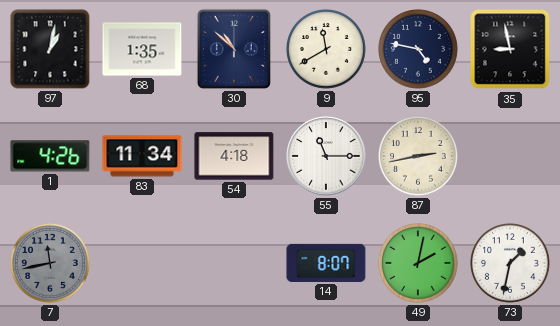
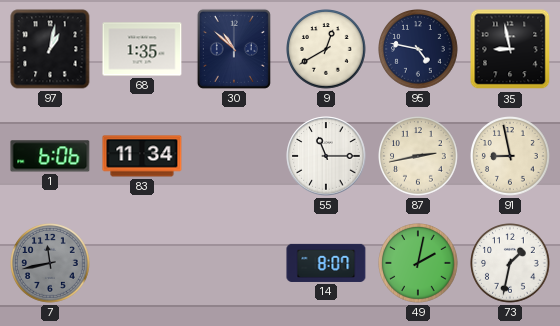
9: 11:40 -> 12:40
1: 4:26 -> 6:06
54: 4:18 -> none
91: none -> 8:58
